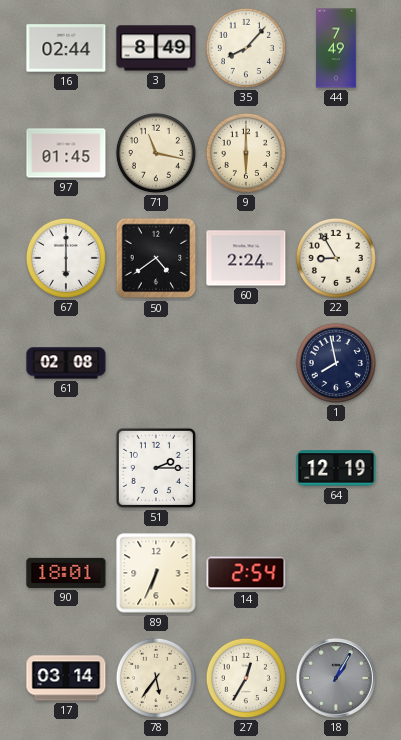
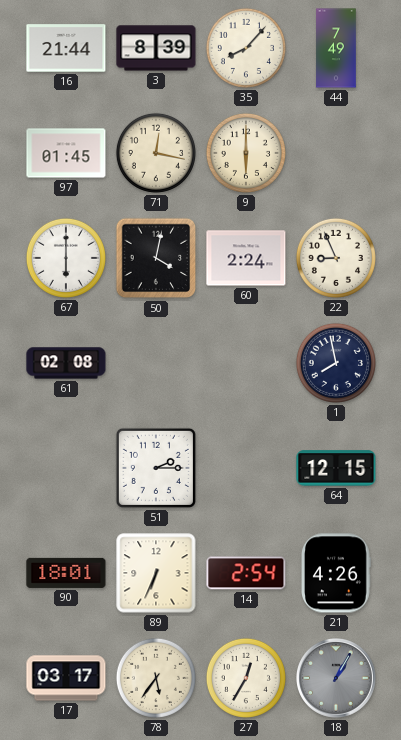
16: 02:44 -> 21:44
3: 8:49 -> 8:39
71: 11:17 -> 12:17
50: 4:39 -> 4:02
22: 8:55 -> 8:56
64: 12:19 -> 12:15
21: none -> 4:26
17: 03:14 -> 03:17
